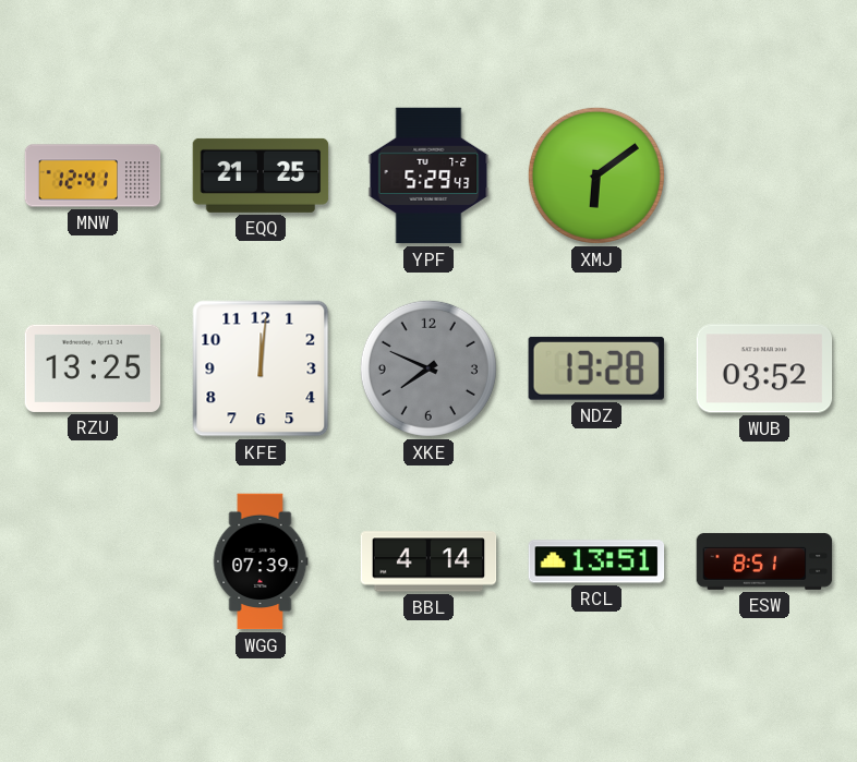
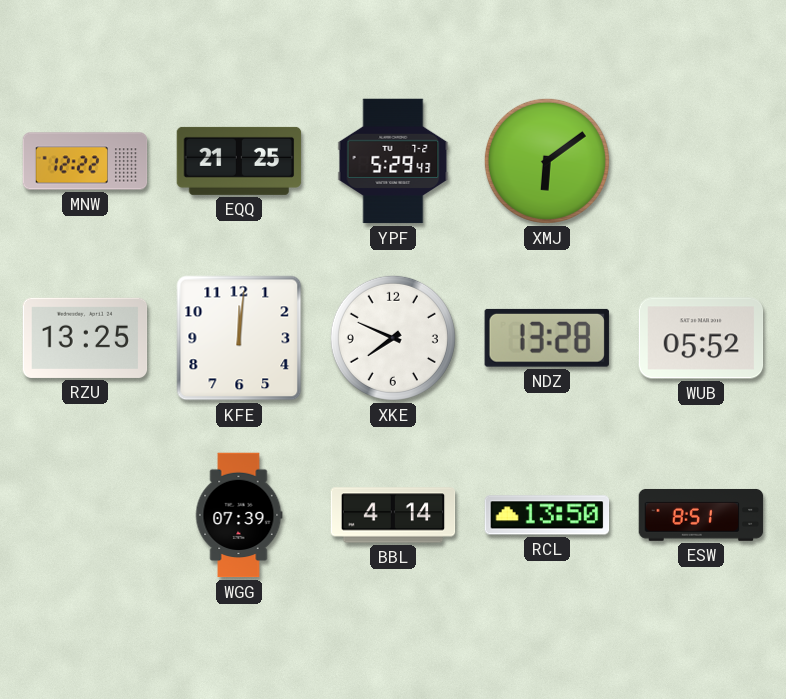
MNW: 12:41 -> 12:22
XKE dial: grey -> white
WUB: 03:52 -> 05:52
RCL: 13:51 -> 13:50
